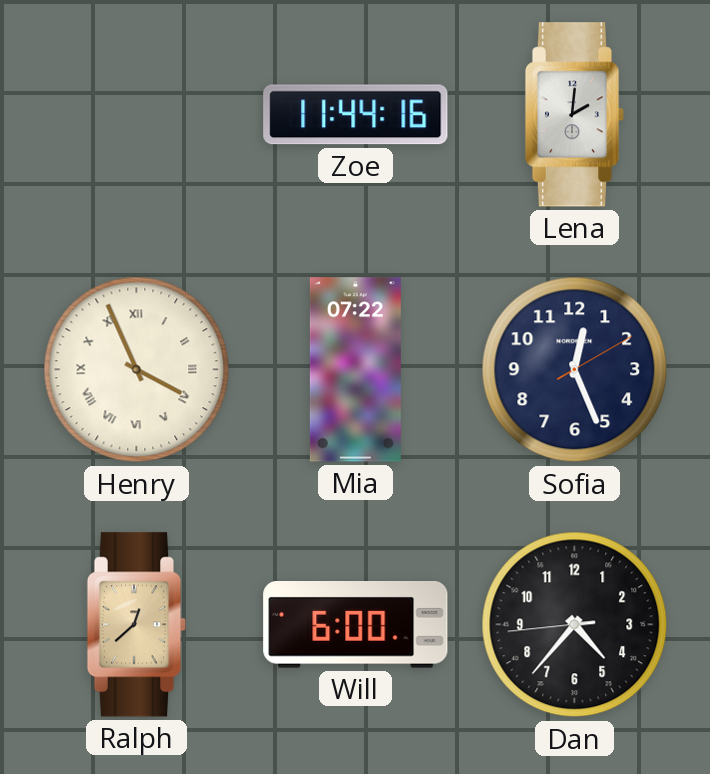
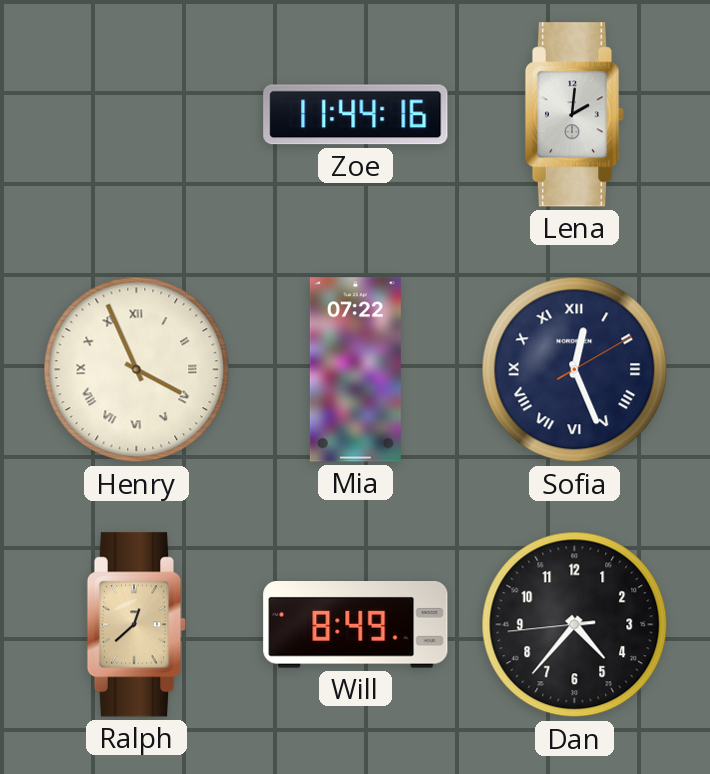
Sofia numerals: Arabic -> Roman
Will: 6:00 -> 8:49
